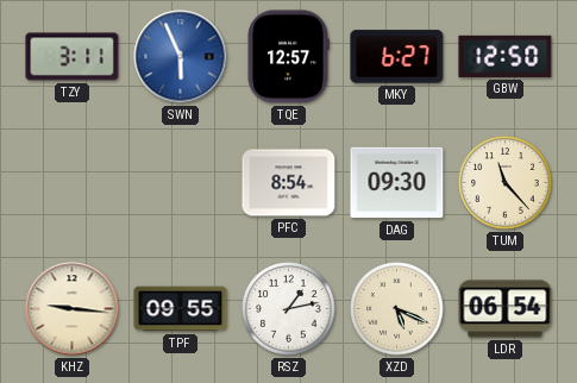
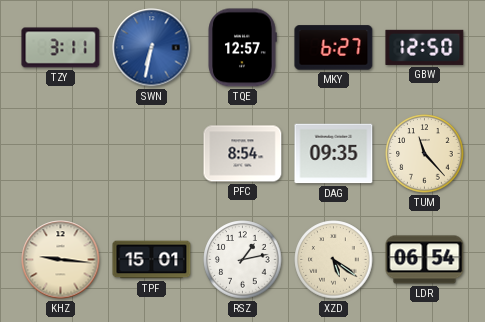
SWN: 5:56 -> 6:32
DAG: 09:30 -> 09:35
TPF: 09:55 -> 15:01
XZD: 5:19 -> 5:21
